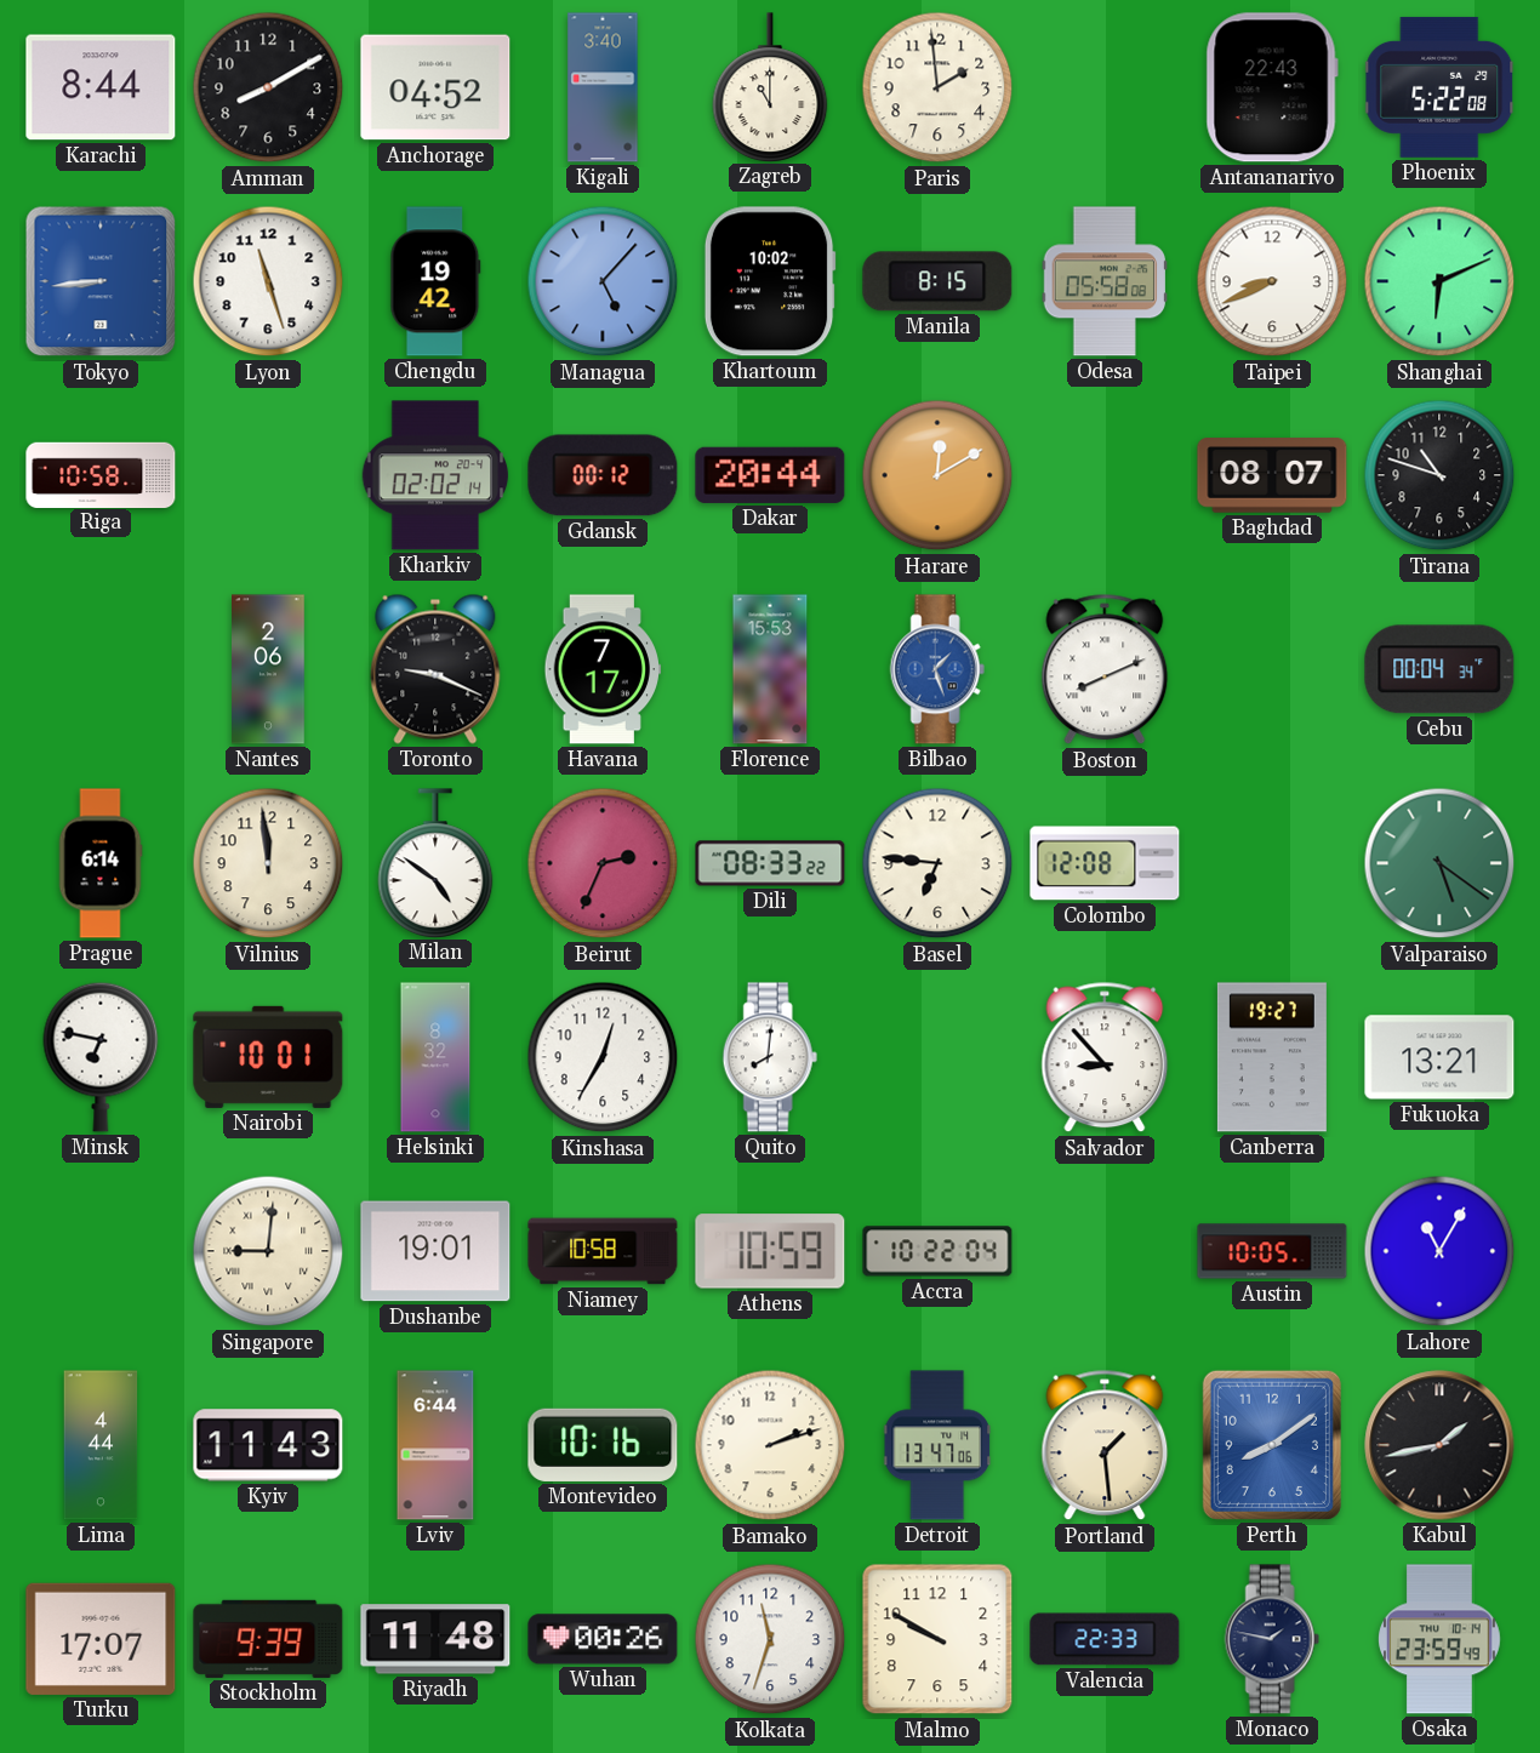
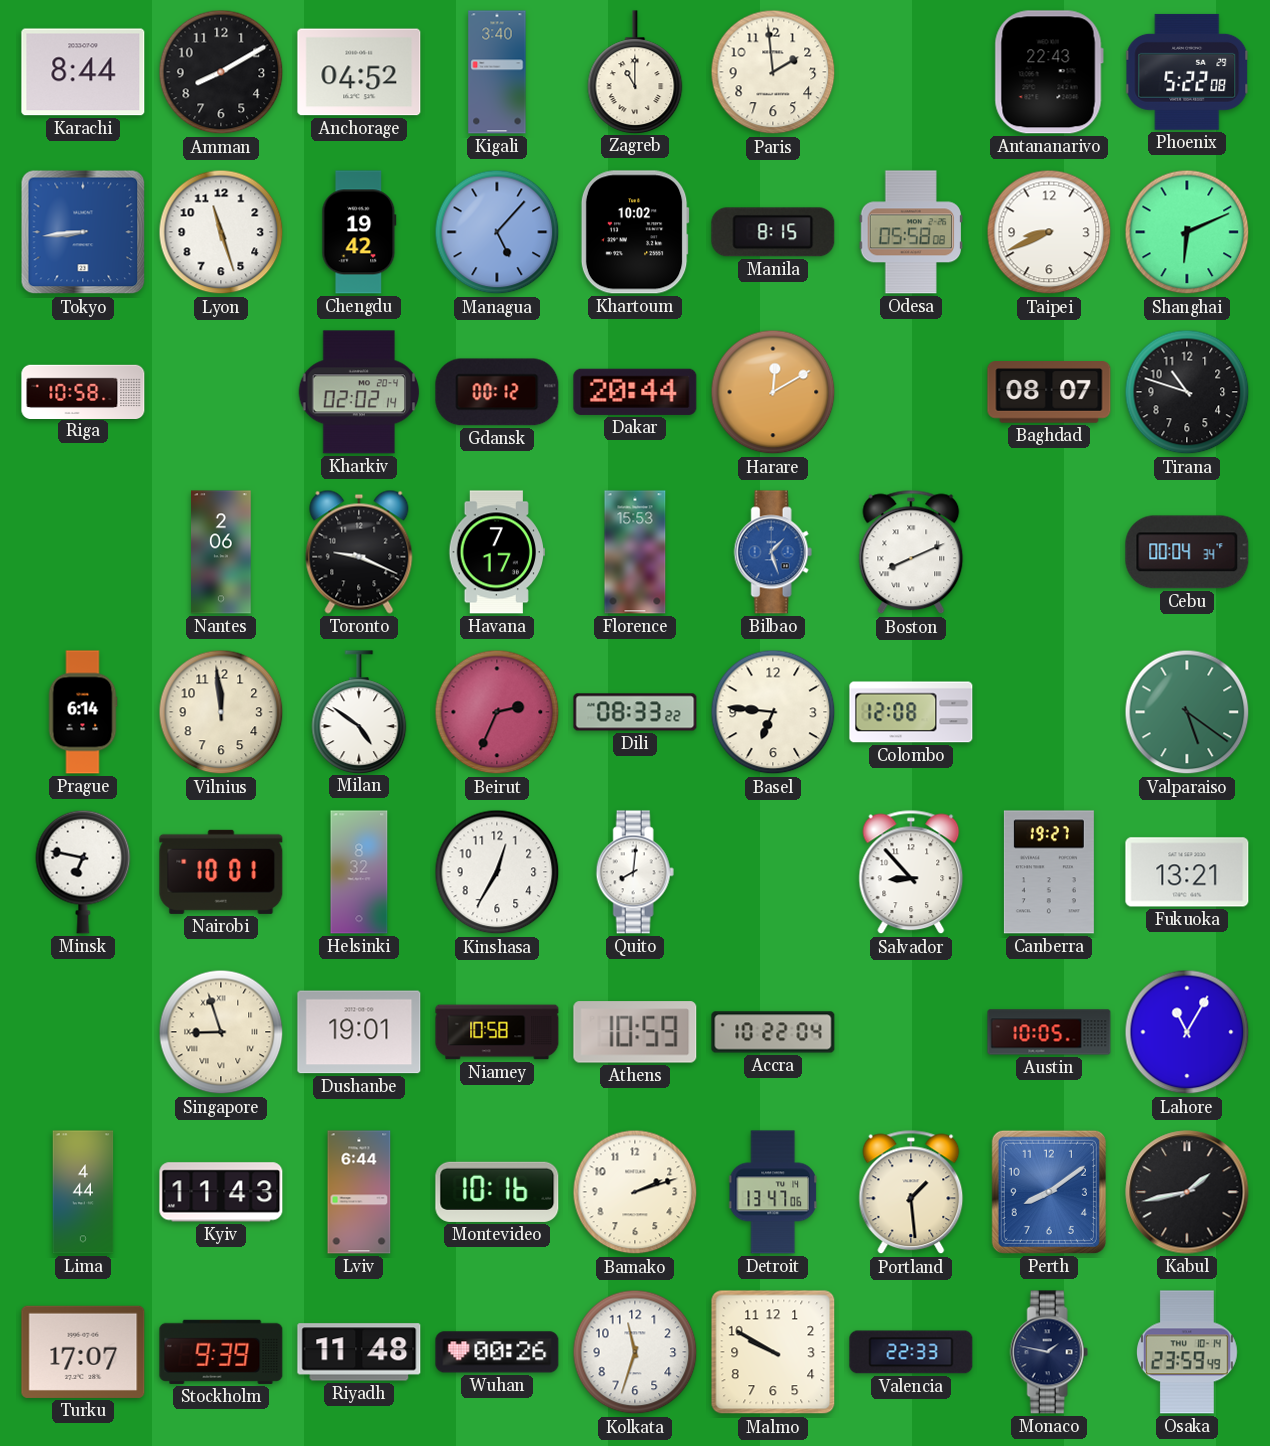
Singapore: 9:01 -> 8:57
